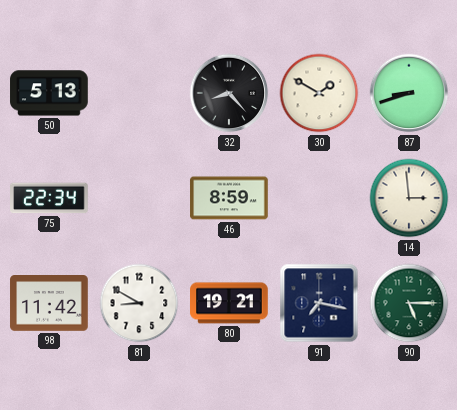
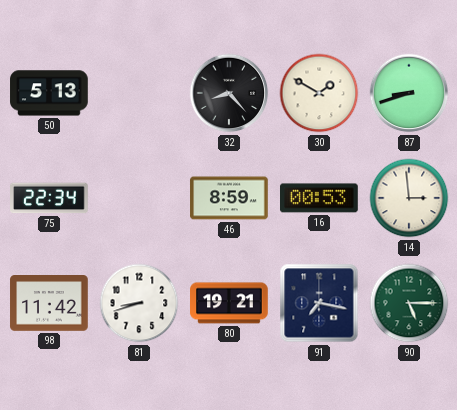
16: none -> 00:53
81: 8:50 -> 8:42
